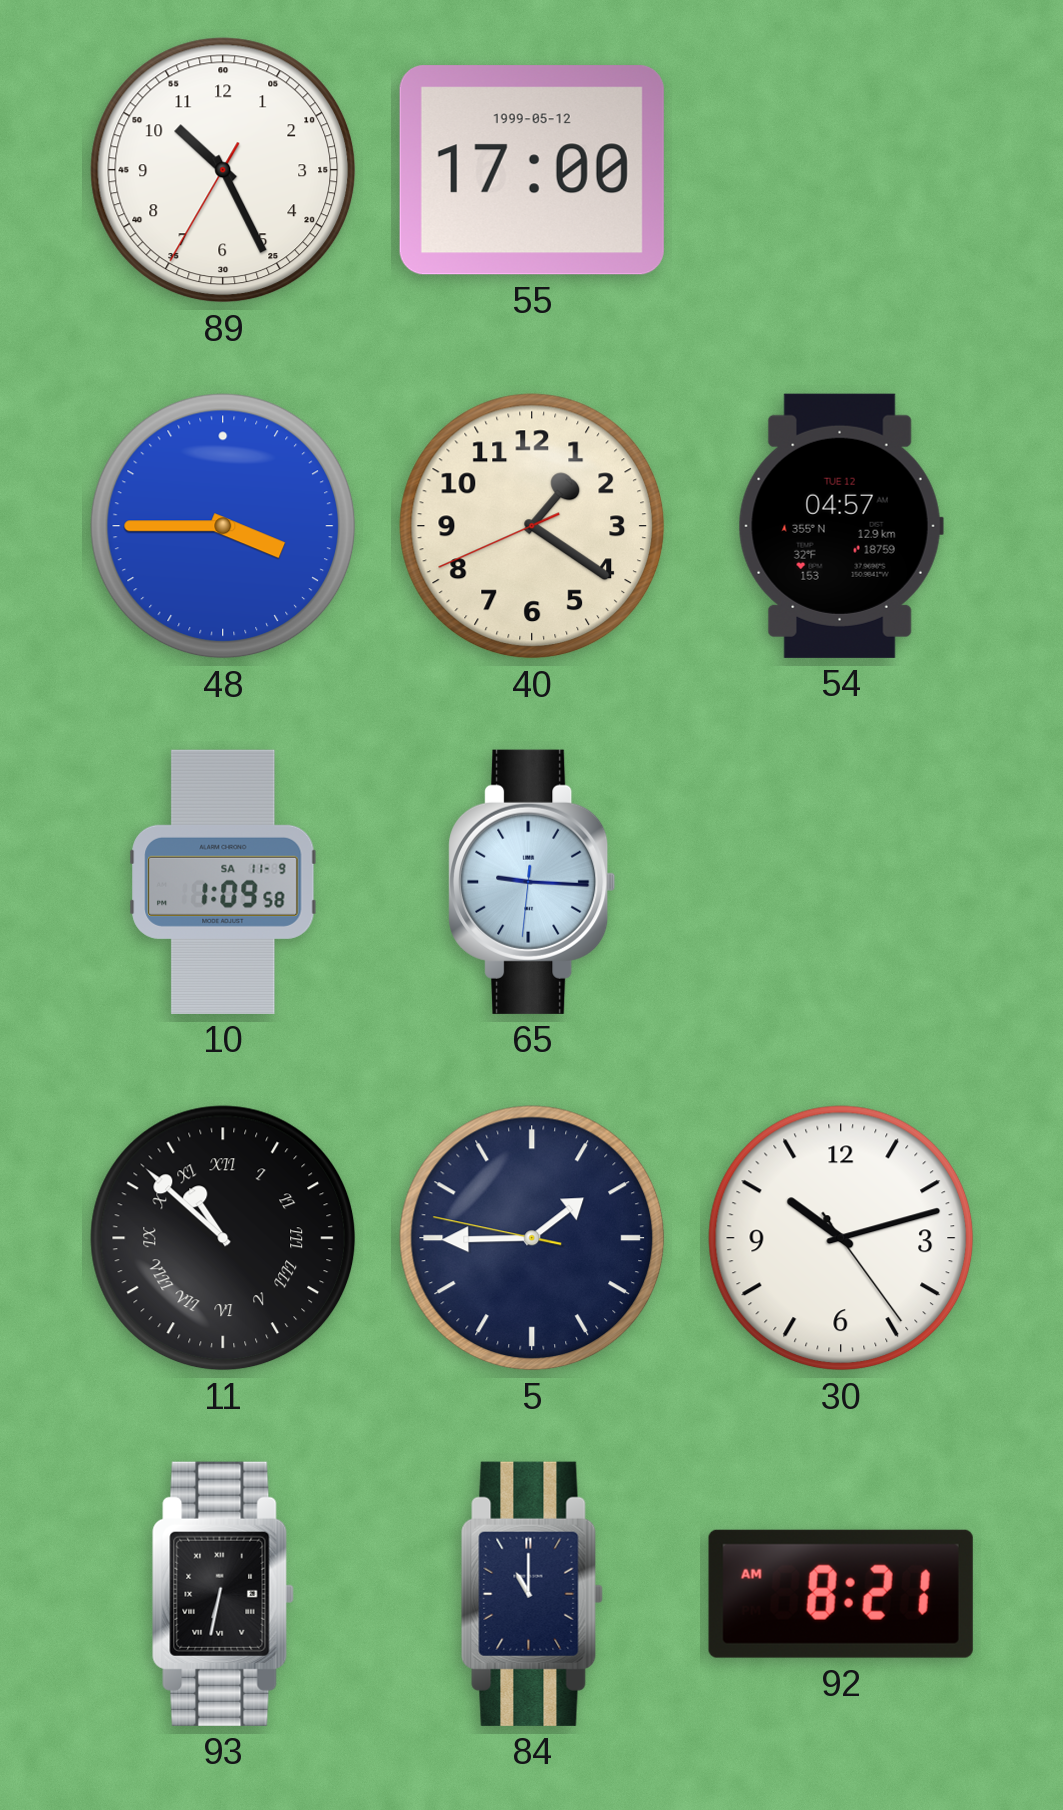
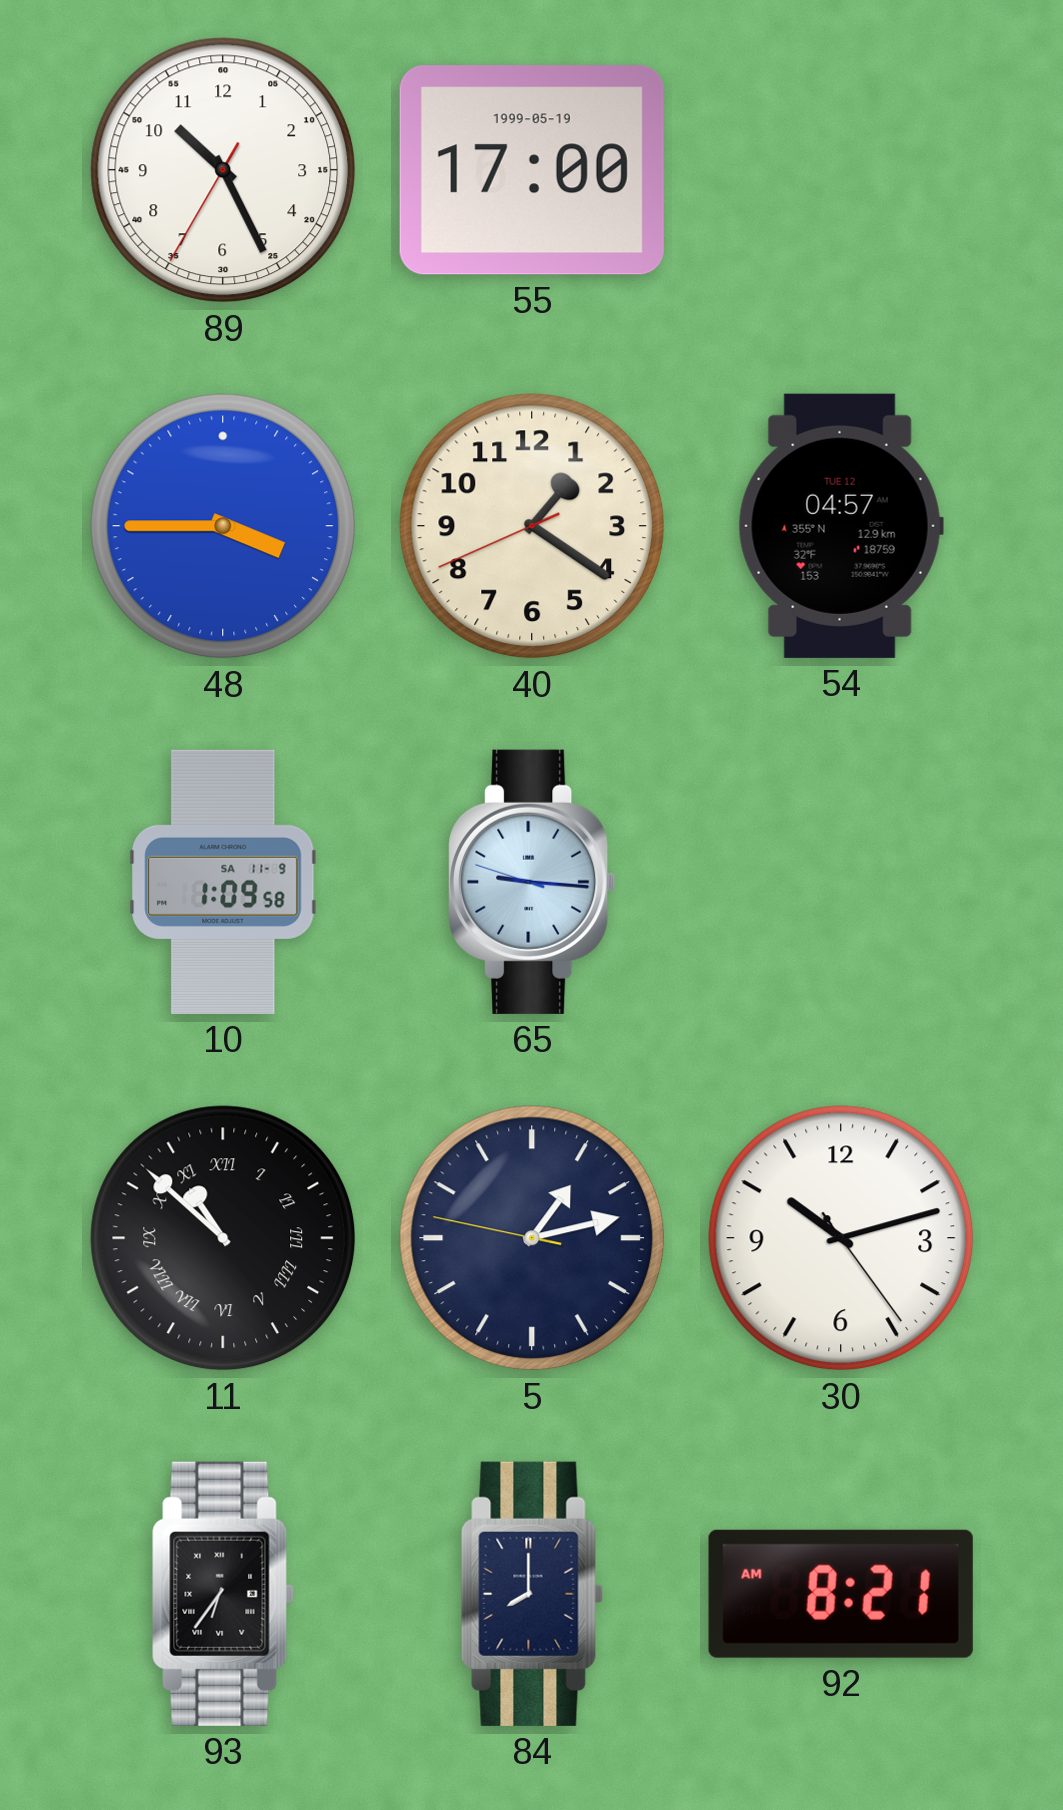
55 date: 1999-05-12 -> 1999-05-19
65: 9:15:31 -> 9:15:48
5: 1:44 -> 1:12
93: 6:32 -> 6:36
84: 11:00 -> 8:00
